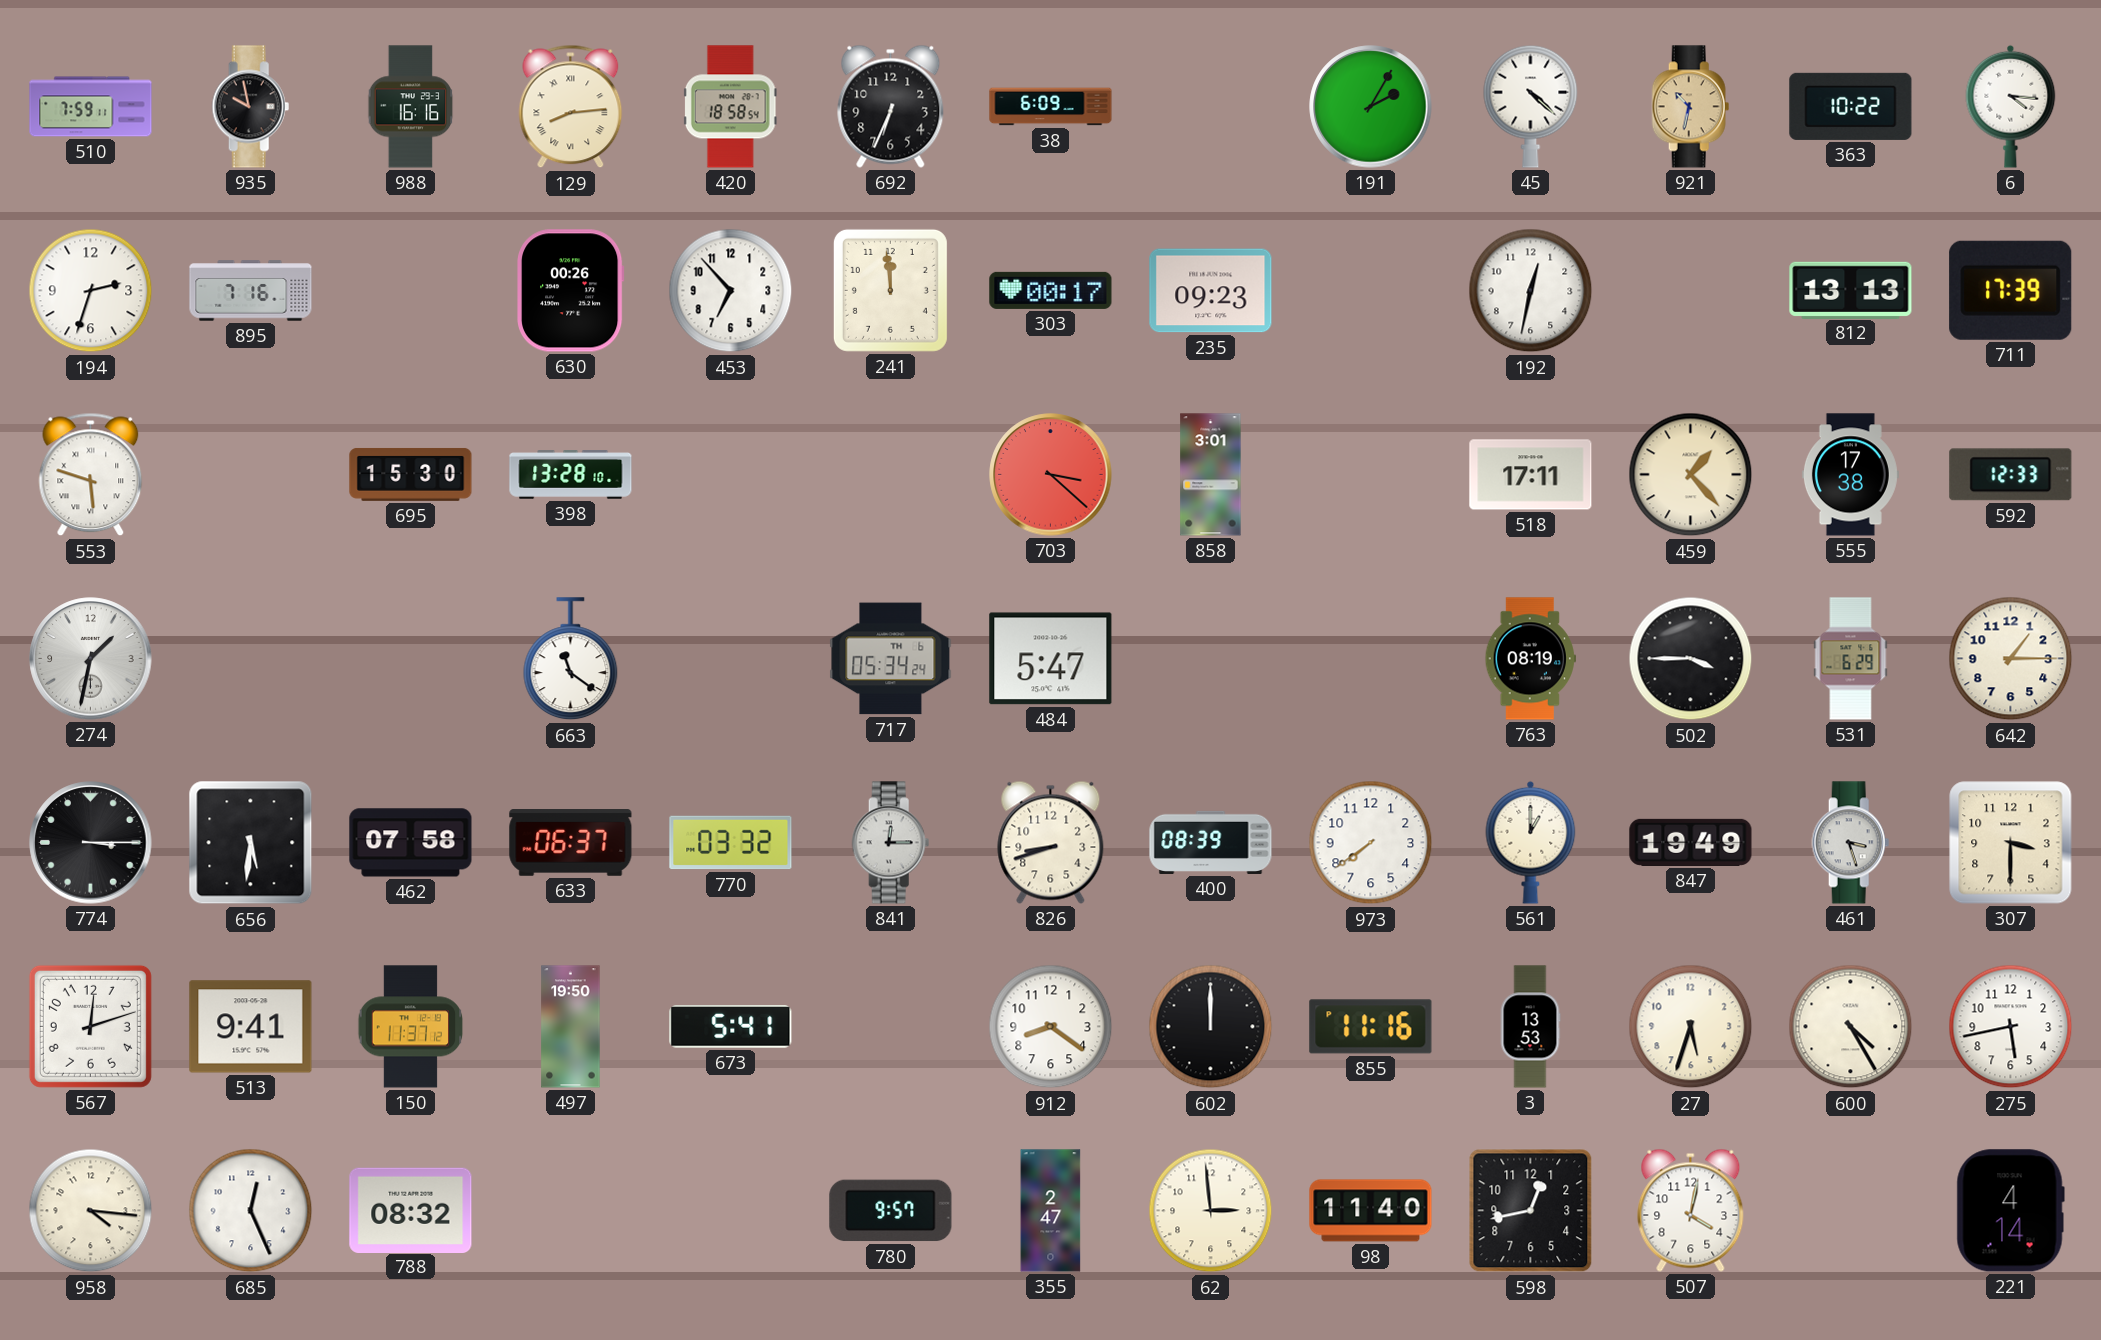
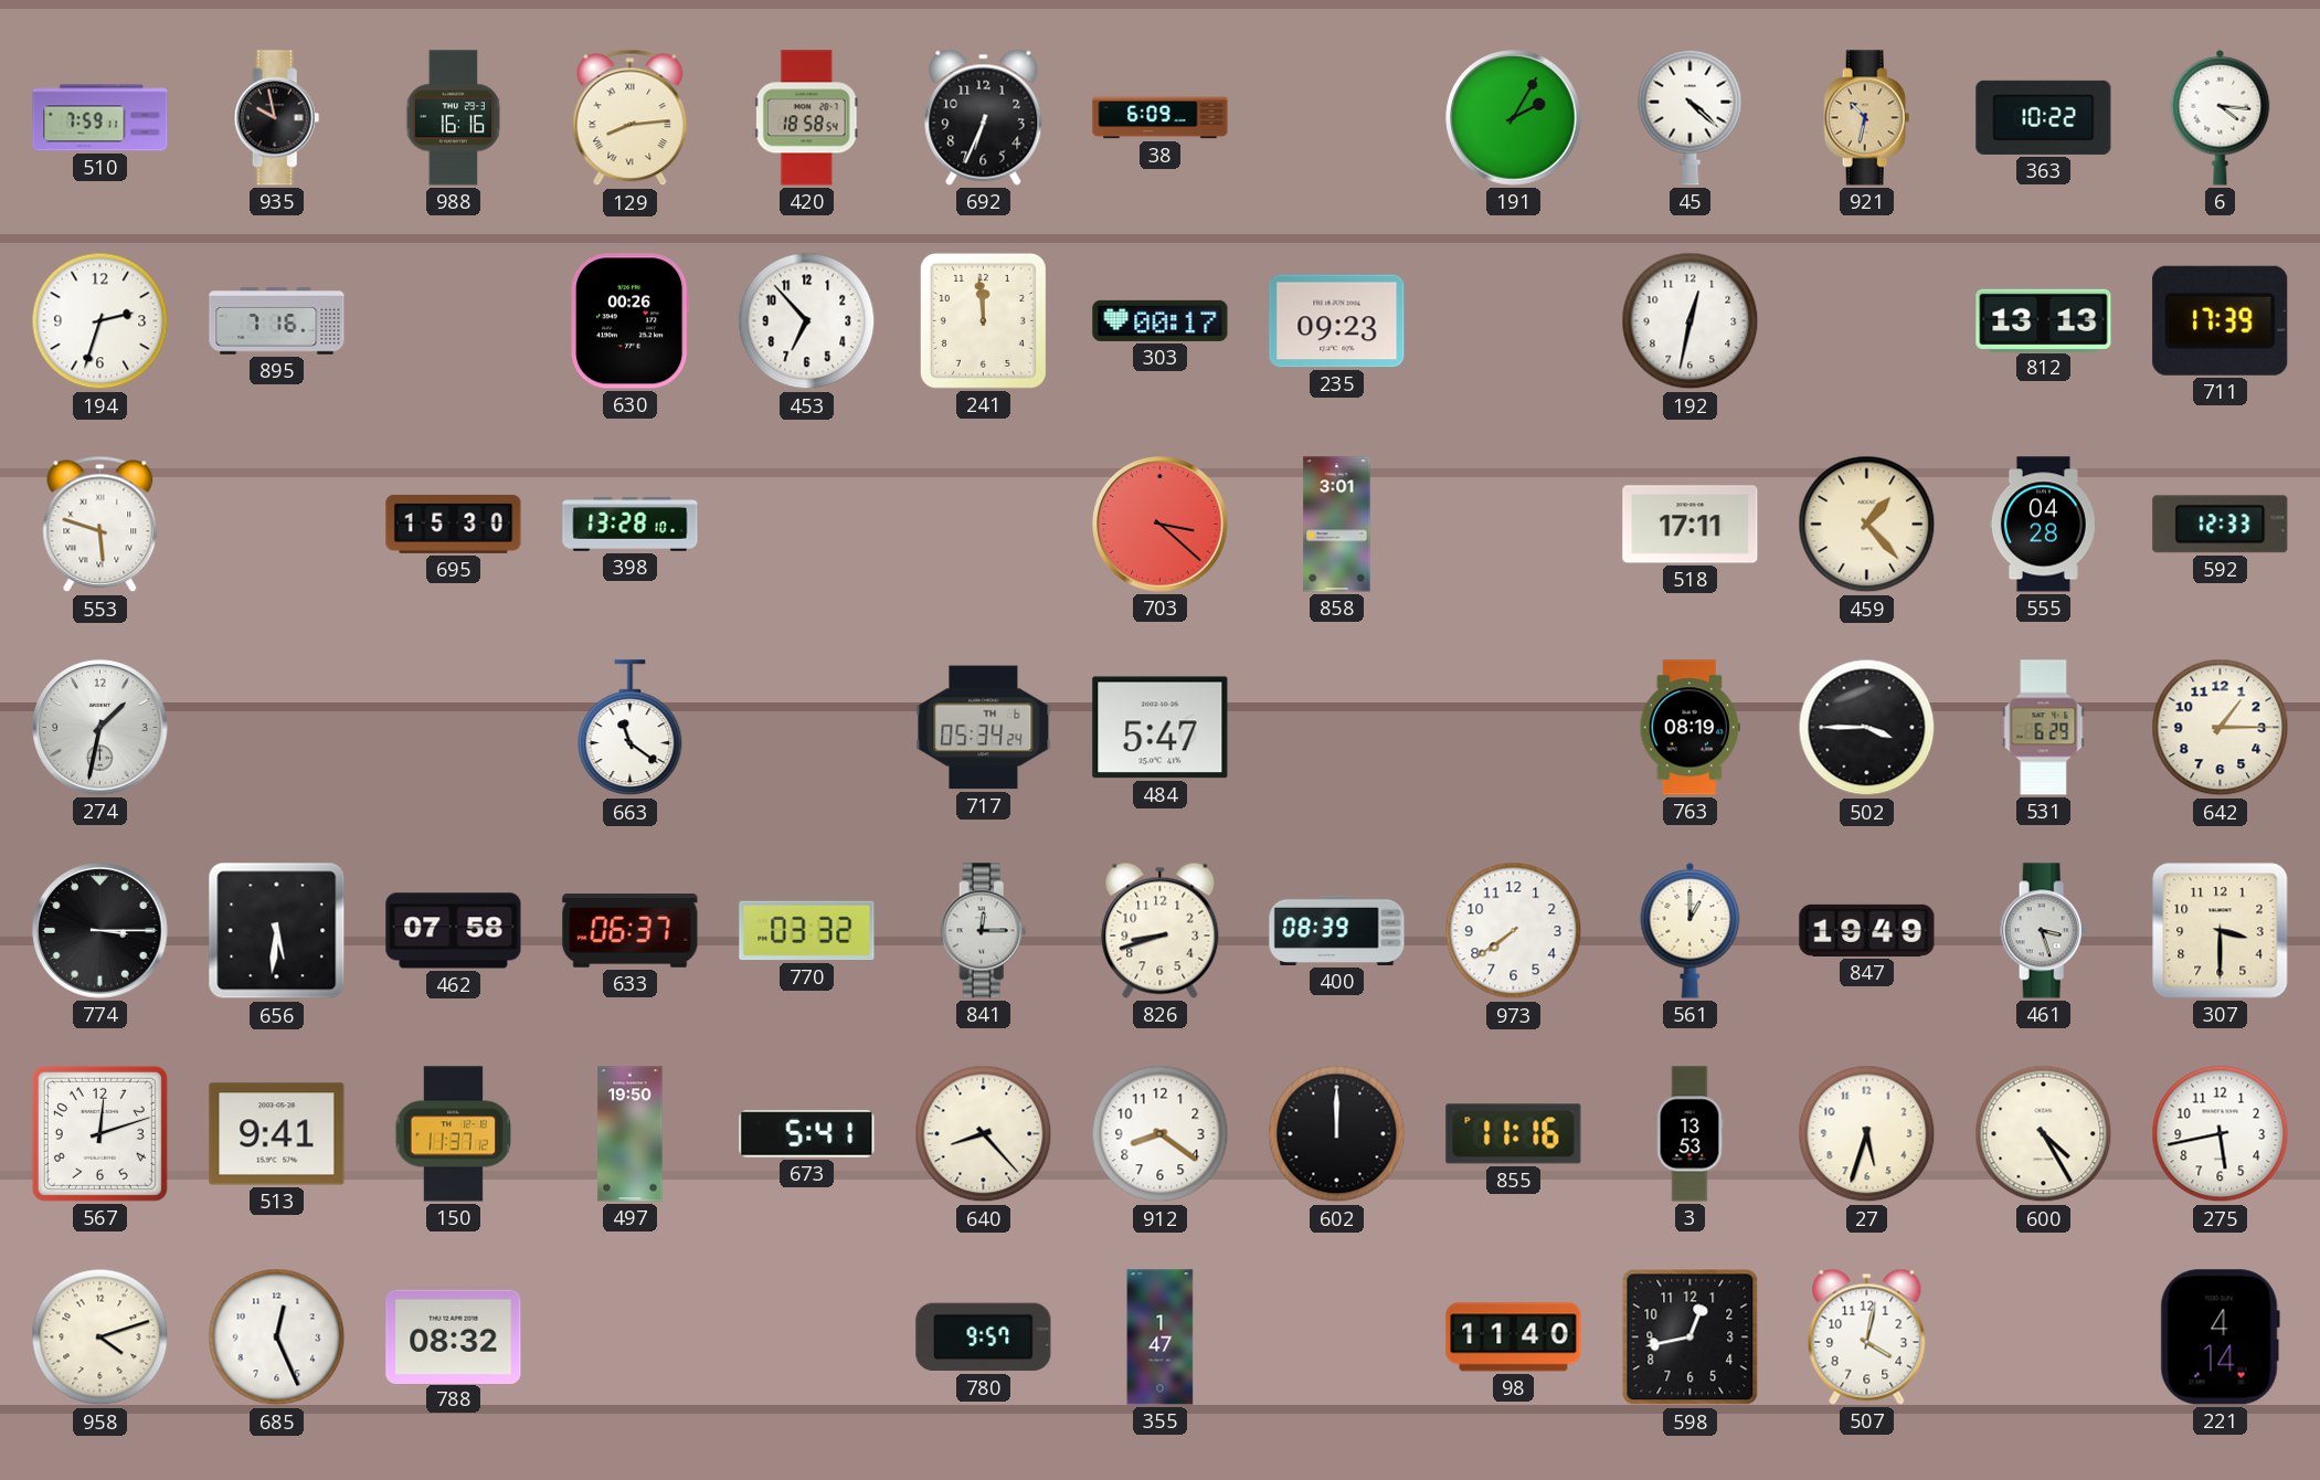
555: 17:38 -> 04:28
640: none -> 8:23
958: 4:16 -> 4:12
355: 2:47 -> 1:47
62: 2:59 -> none
